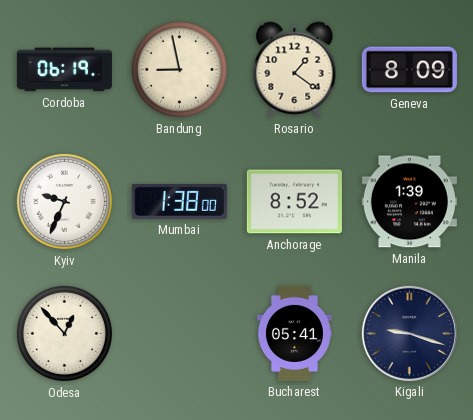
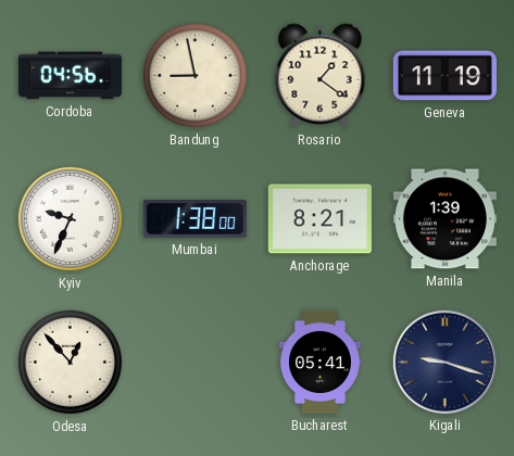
Cordoba: 06:19 -> 04:56
Geneva: 8:09 -> 11:19
Anchorage: 8:52 -> 8:21
